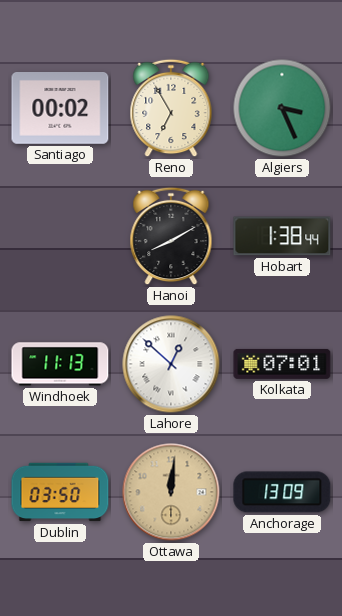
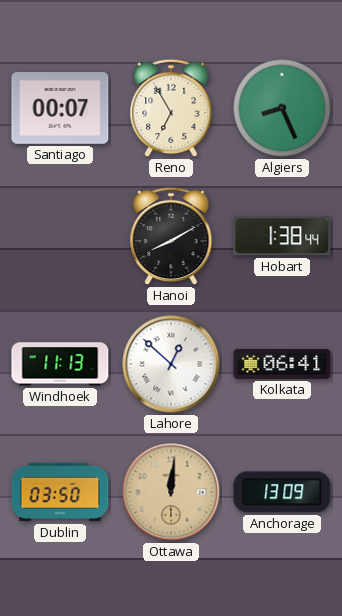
Santiago: 00:02 -> 00:07
Algiers: 3:26 -> 8:26
Kolkata: 07:01 -> 06:41
